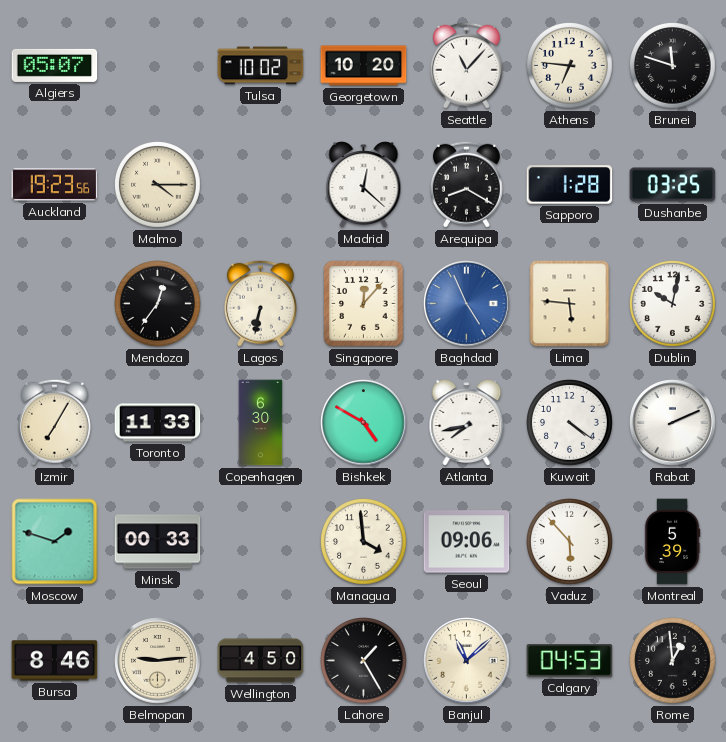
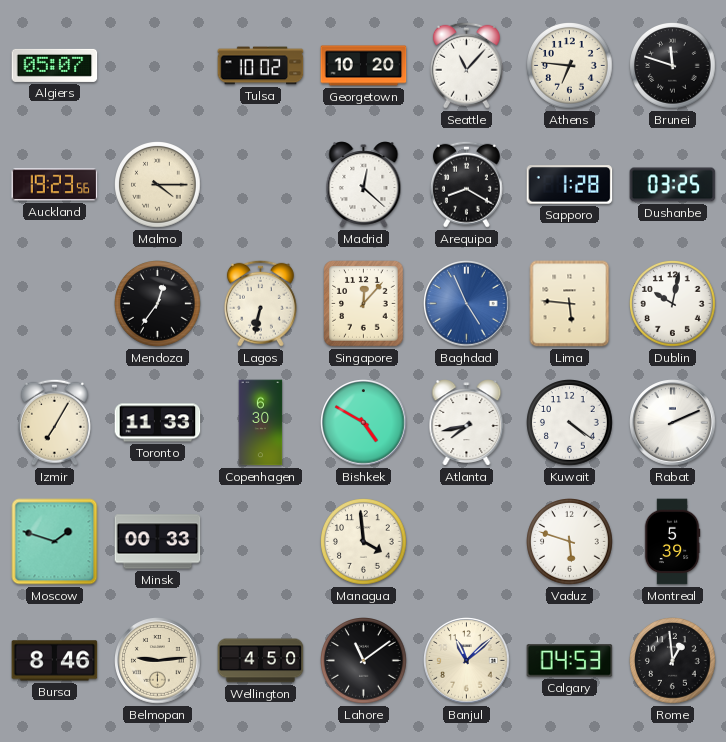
Seoul: 09:06 -> none
Vaduz: 5:53 -> 5:48
Lahore: 1:25 -> 11:09
